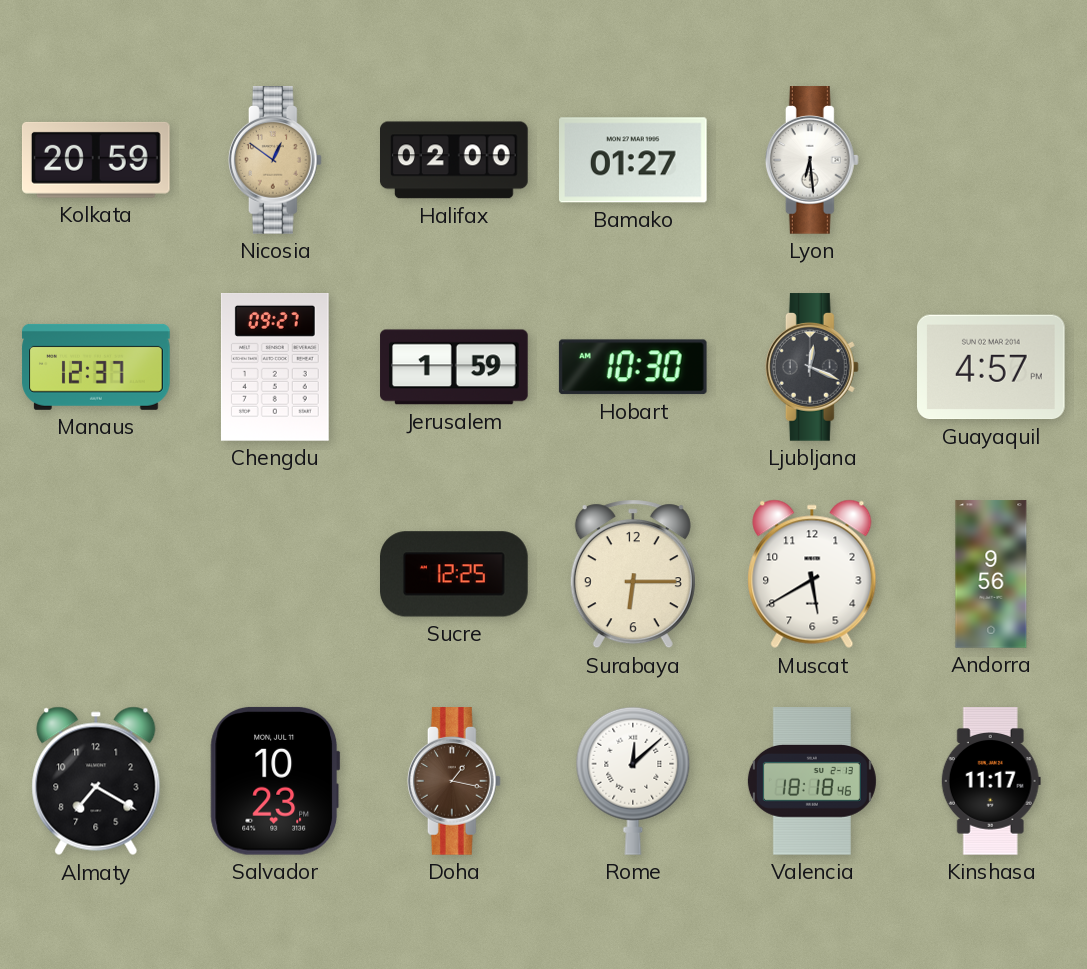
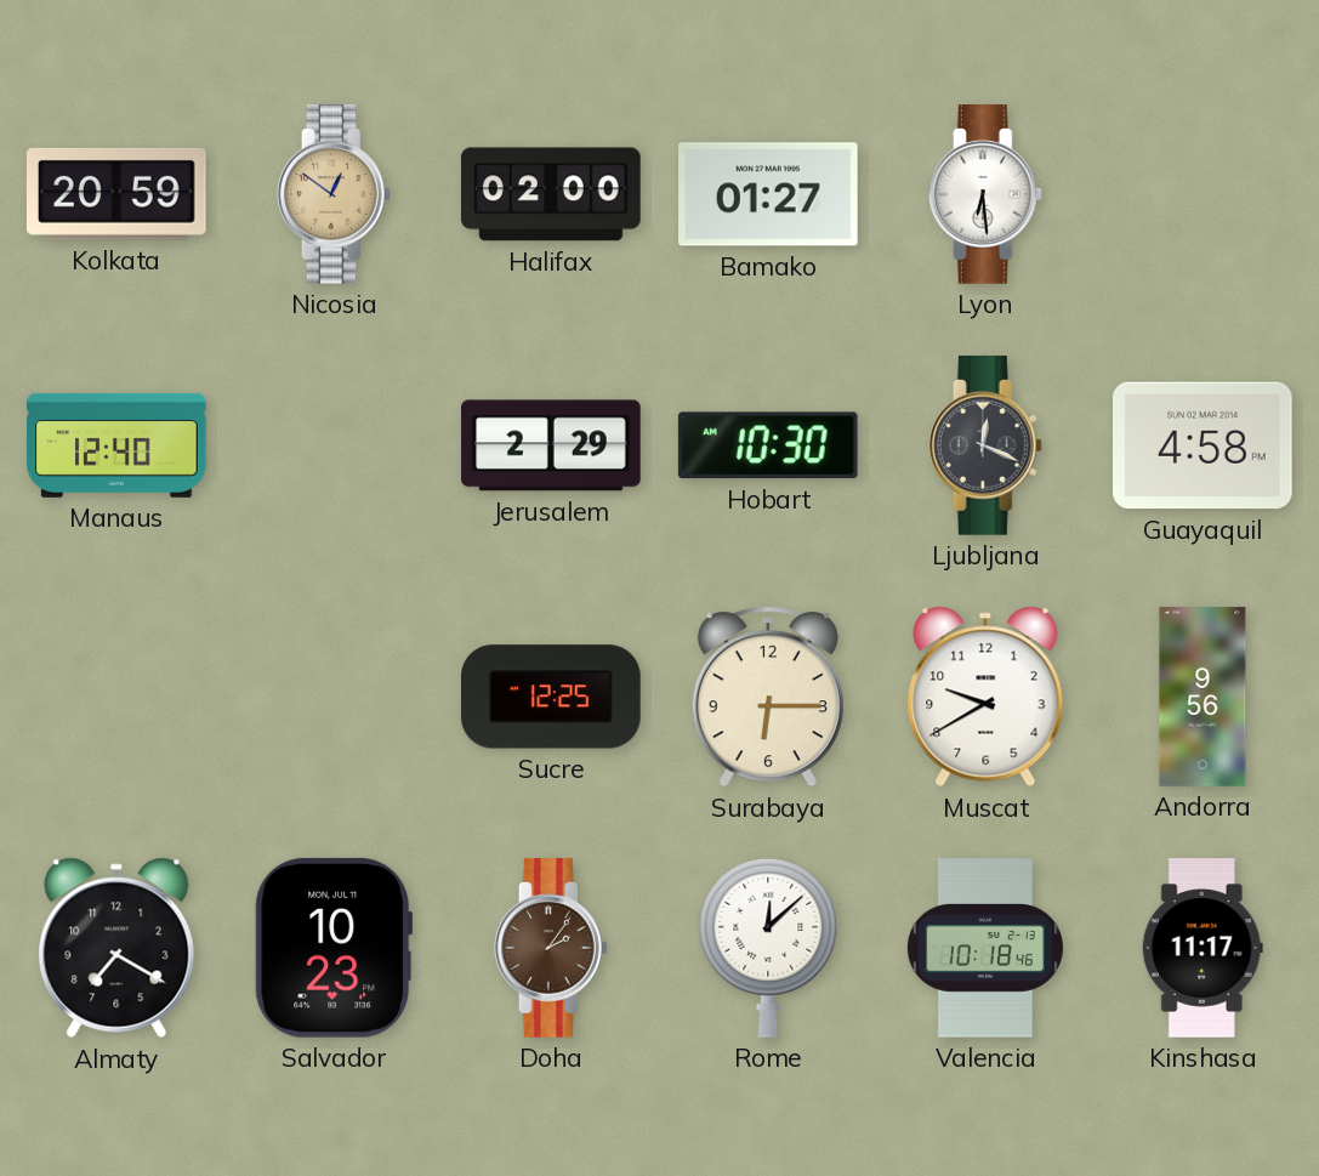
Manaus: 12:37 -> 12:40
Chengdu: 09:27 -> none
Jerusalem: 1:59 -> 2:29
Guayaquil: 4:57 -> 4:58
Muscat: 5:40 -> 9:40
Doha: 1:17 -> 2:06
Valencia: 18:18 -> 10:18
